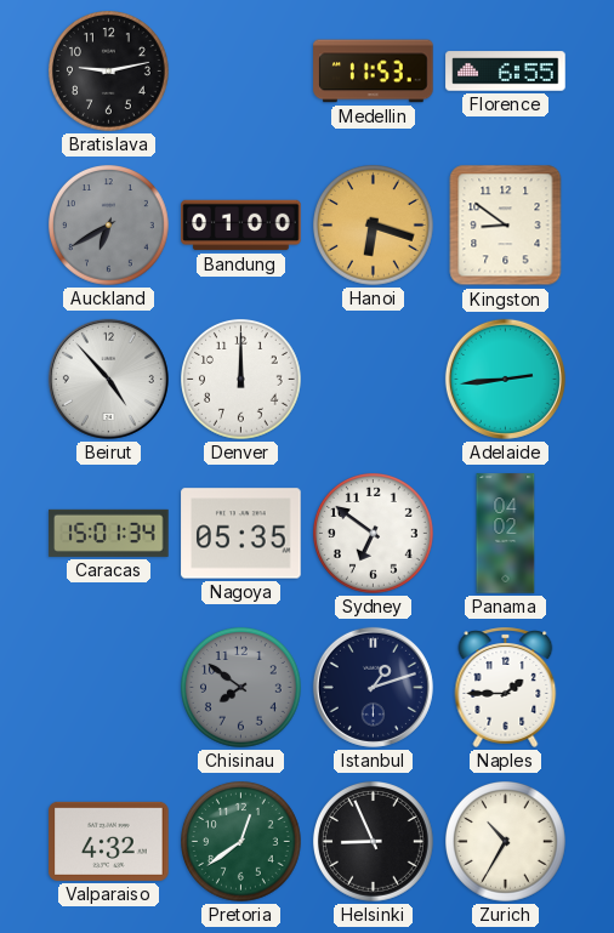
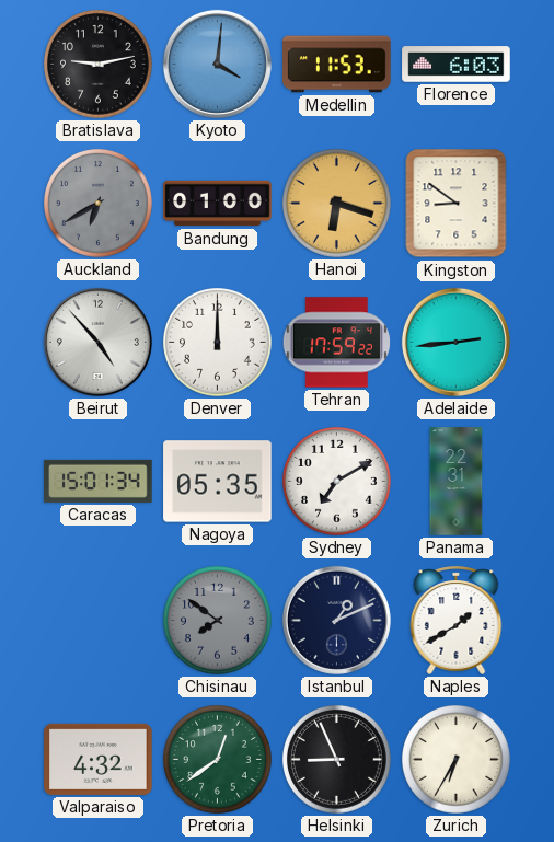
Kyoto: none -> 4:01
Florence: 6:55 -> 6:03
Tehran: none -> 17:59
Sydney: 6:51 -> 7:10
Panama: 04:02 -> 22:31
Istanbul: 1:12 -> 1:11
Naples: 1:45 -> 1:40
Zurich: 10:35 -> 6:35
